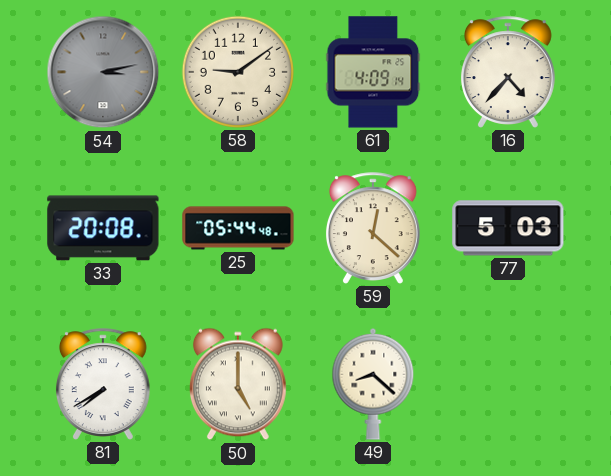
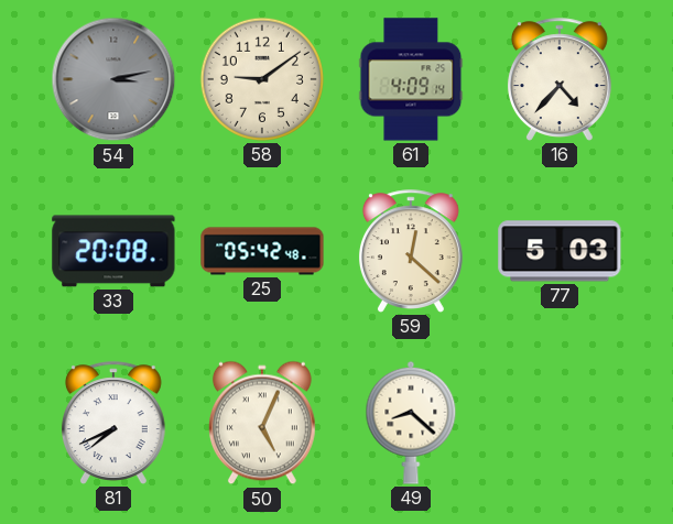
25: 05:44 -> 05:42
81: 7:40 -> 7:41
50: 5:00 -> 5:04
